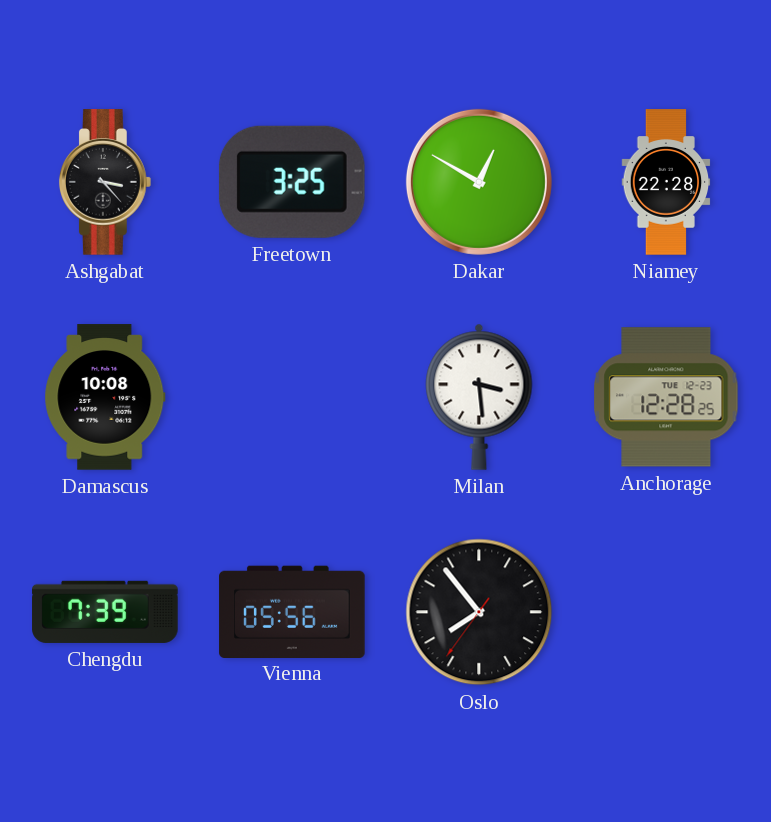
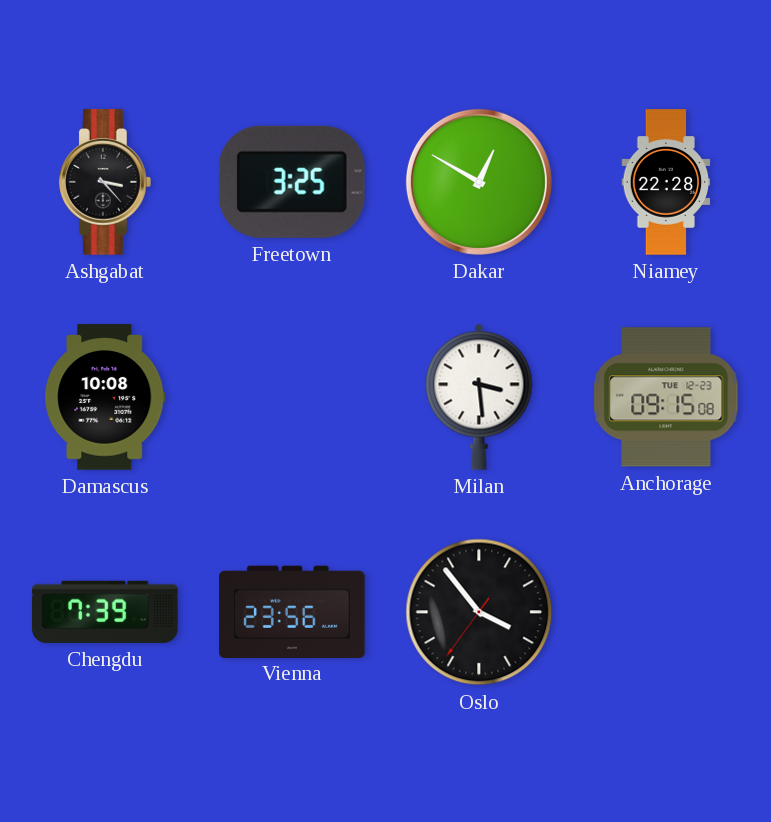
Anchorage: 12:28 -> 09:15
Vienna: 05:56 -> 23:56
Oslo: 7:53 -> 3:53
